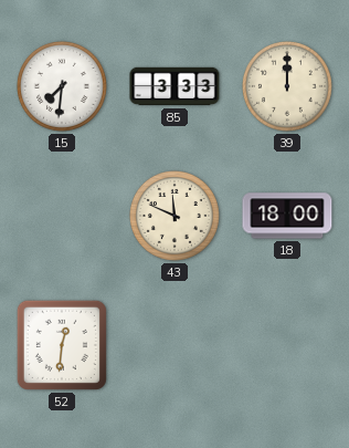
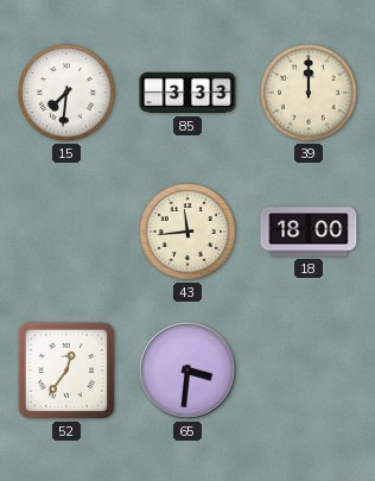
43: 11:49 -> 11:44
52: 12:31 -> 12:36
65: none -> 3:31
